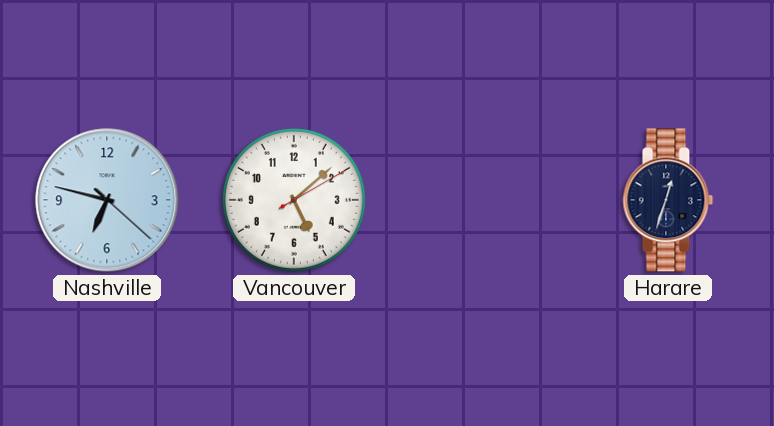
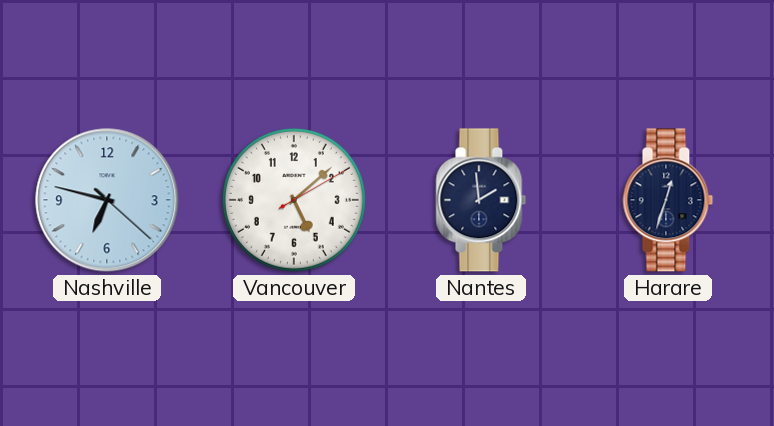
Nantes: none -> 1:59
